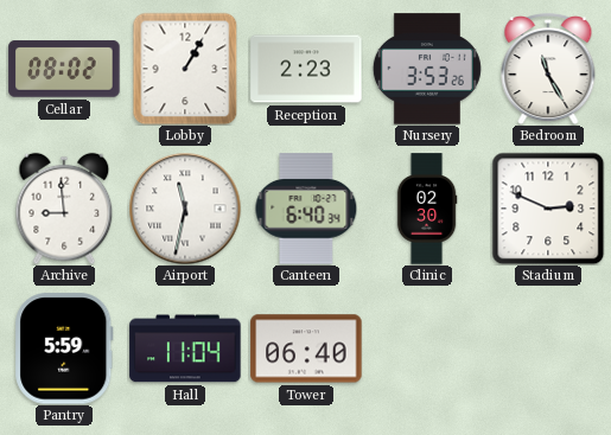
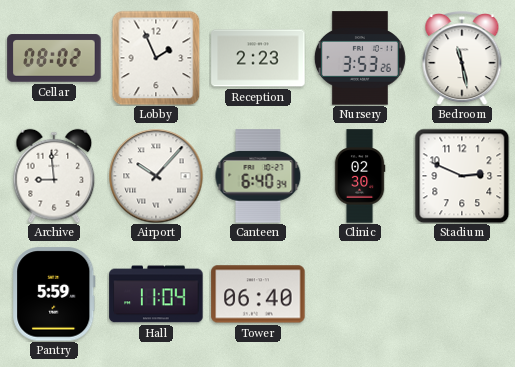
Lobby: 1:05 -> 1:56
Bedroom: 11:25 -> 11:28
Airport: 11:32 -> 10:07
